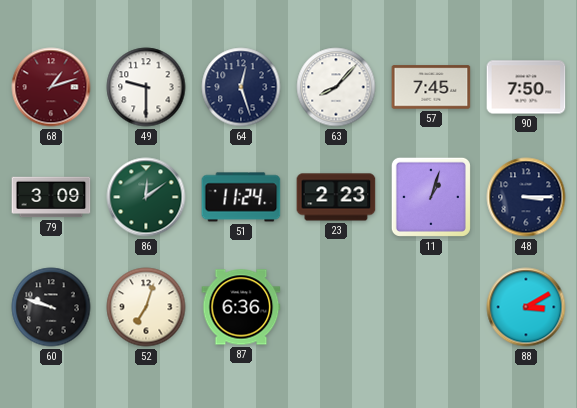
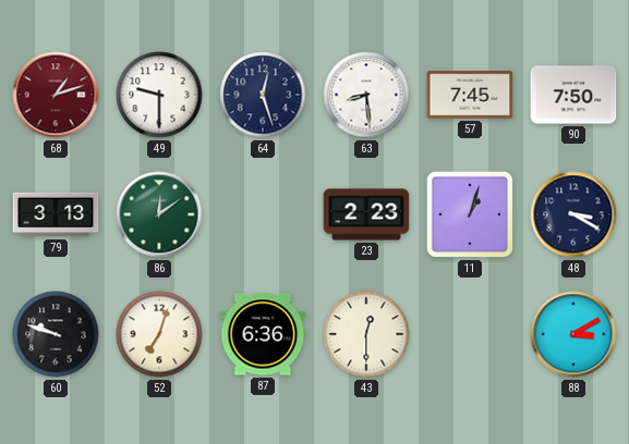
63: 8:07 -> 8:29
79: 3:09 -> 3:13
51: 11:24 -> none
48: 3:15 -> 3:20
43: none -> 12:30
